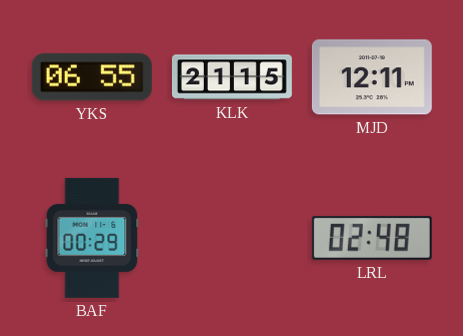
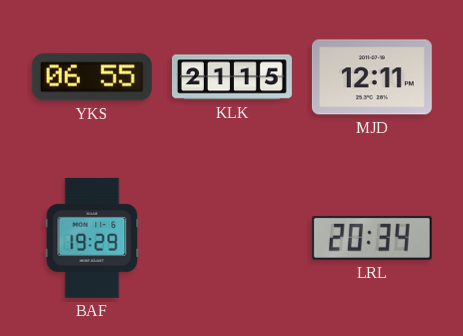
BAF: 00:29 -> 19:29
LRL: 02:48 -> 20:34
